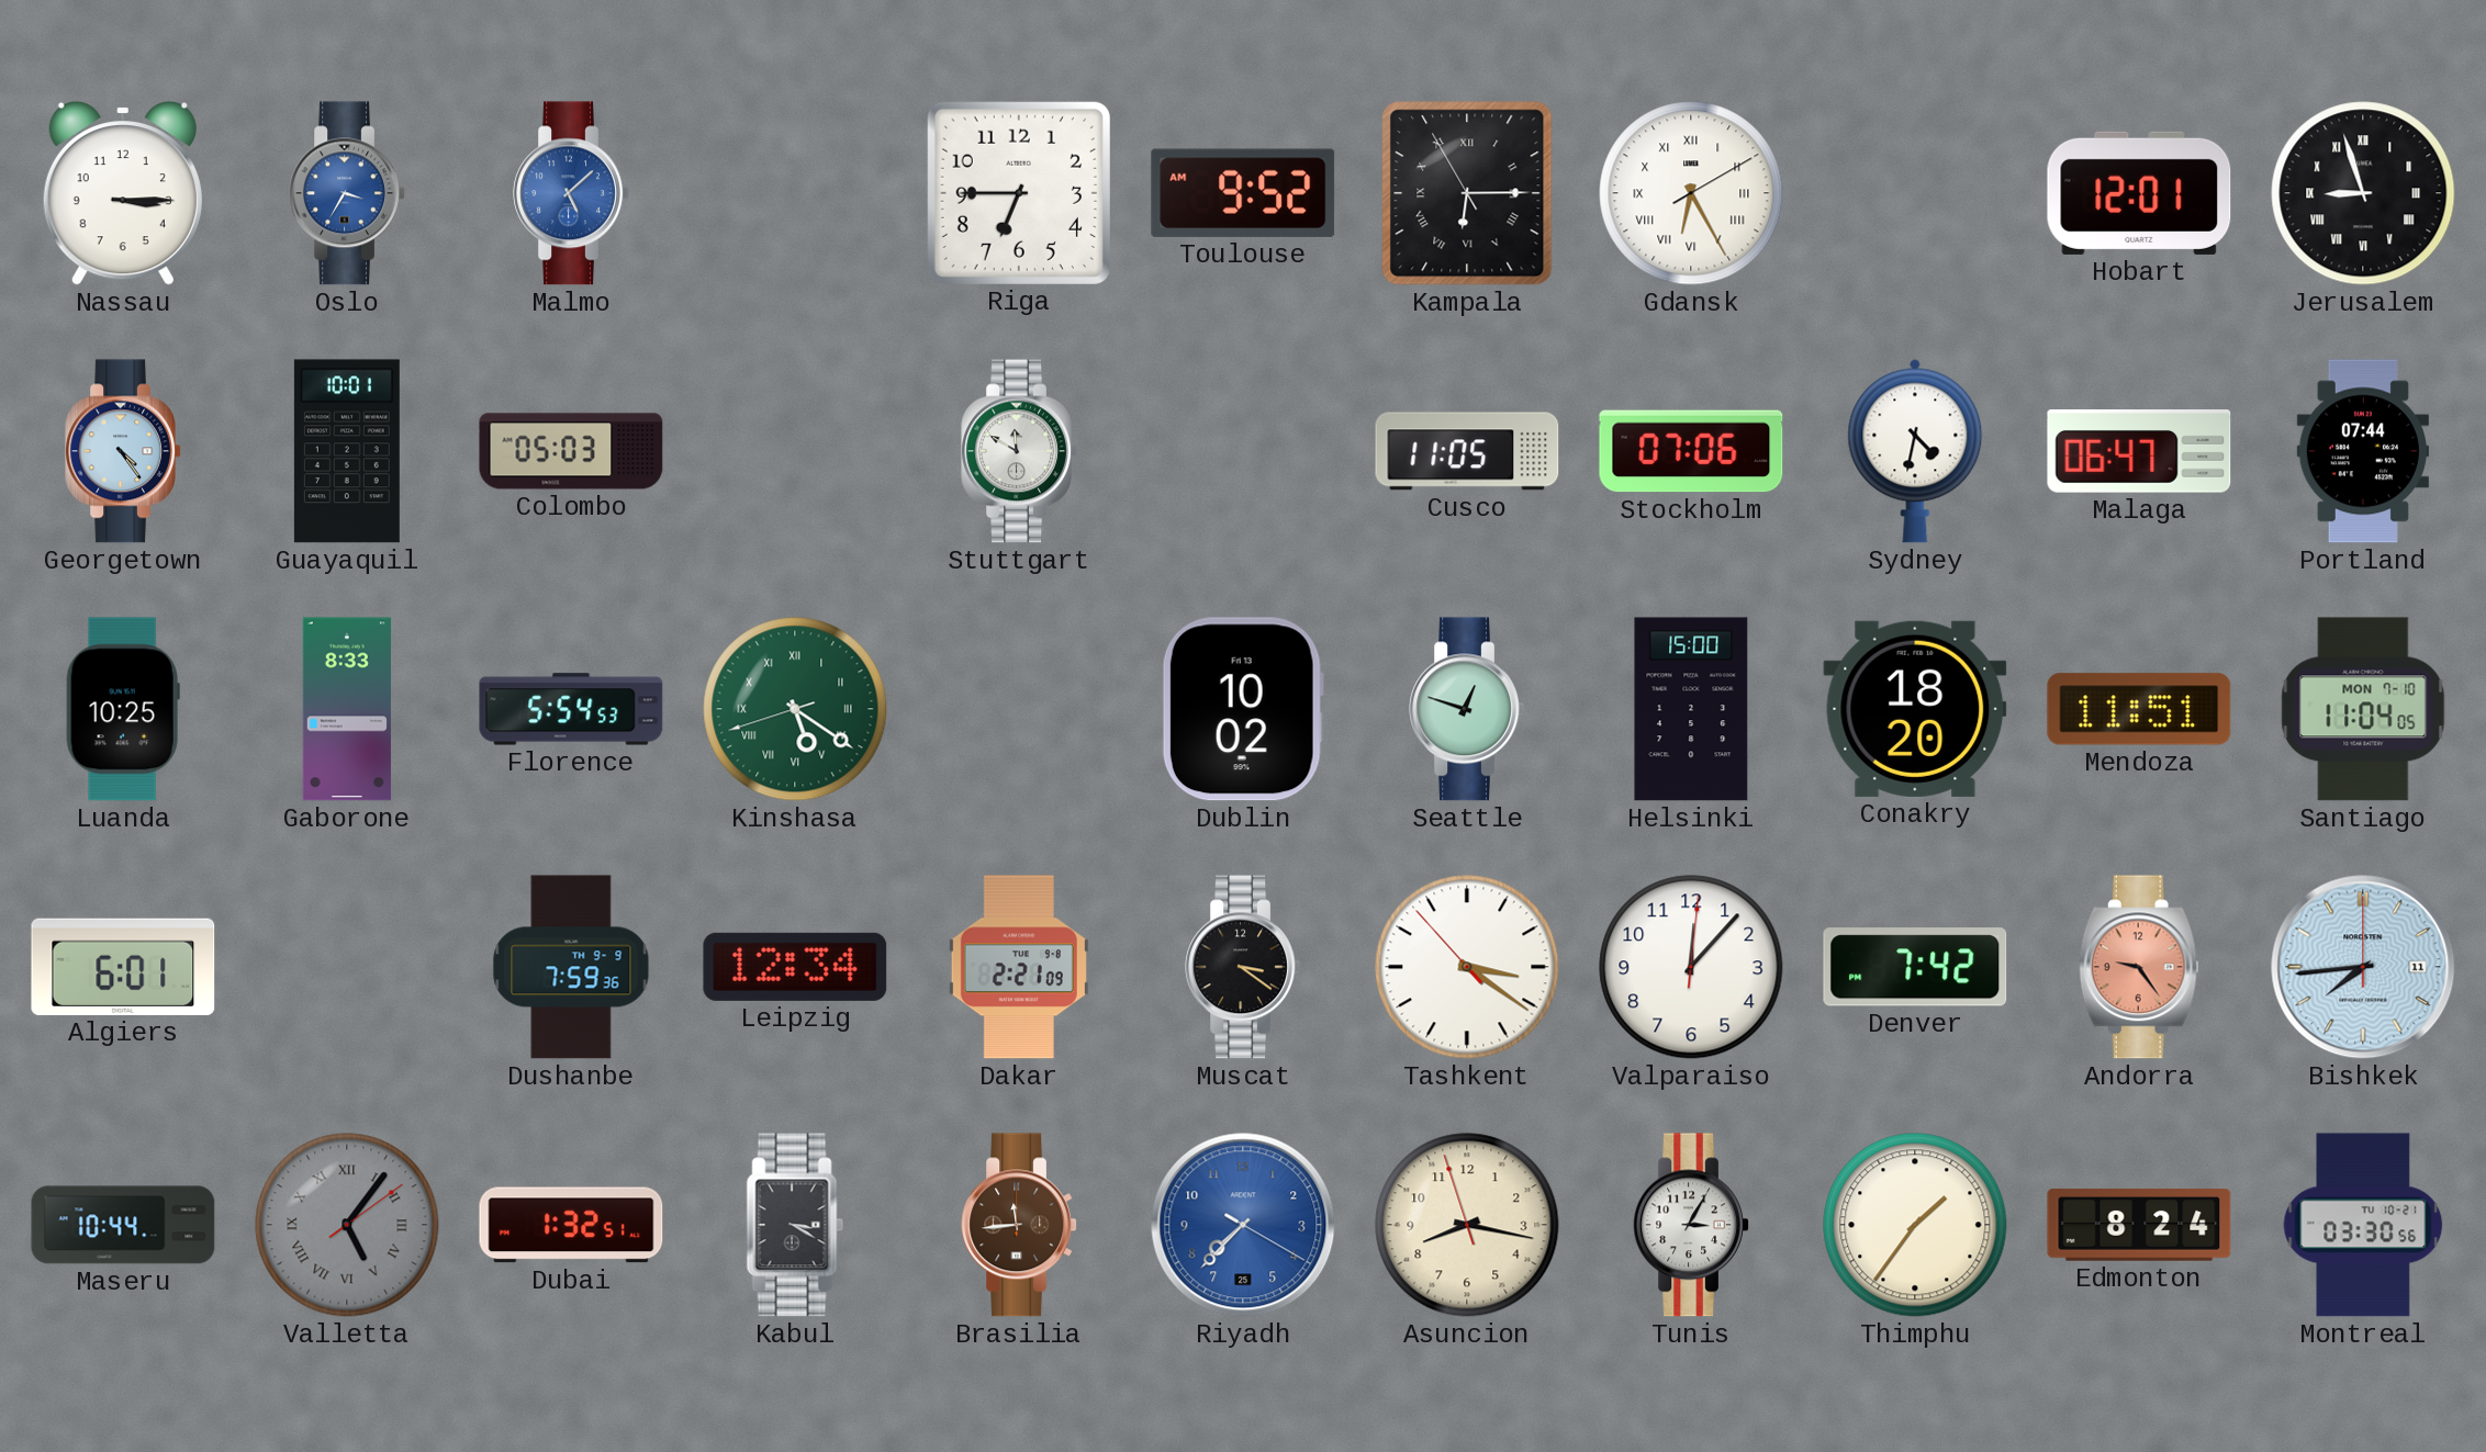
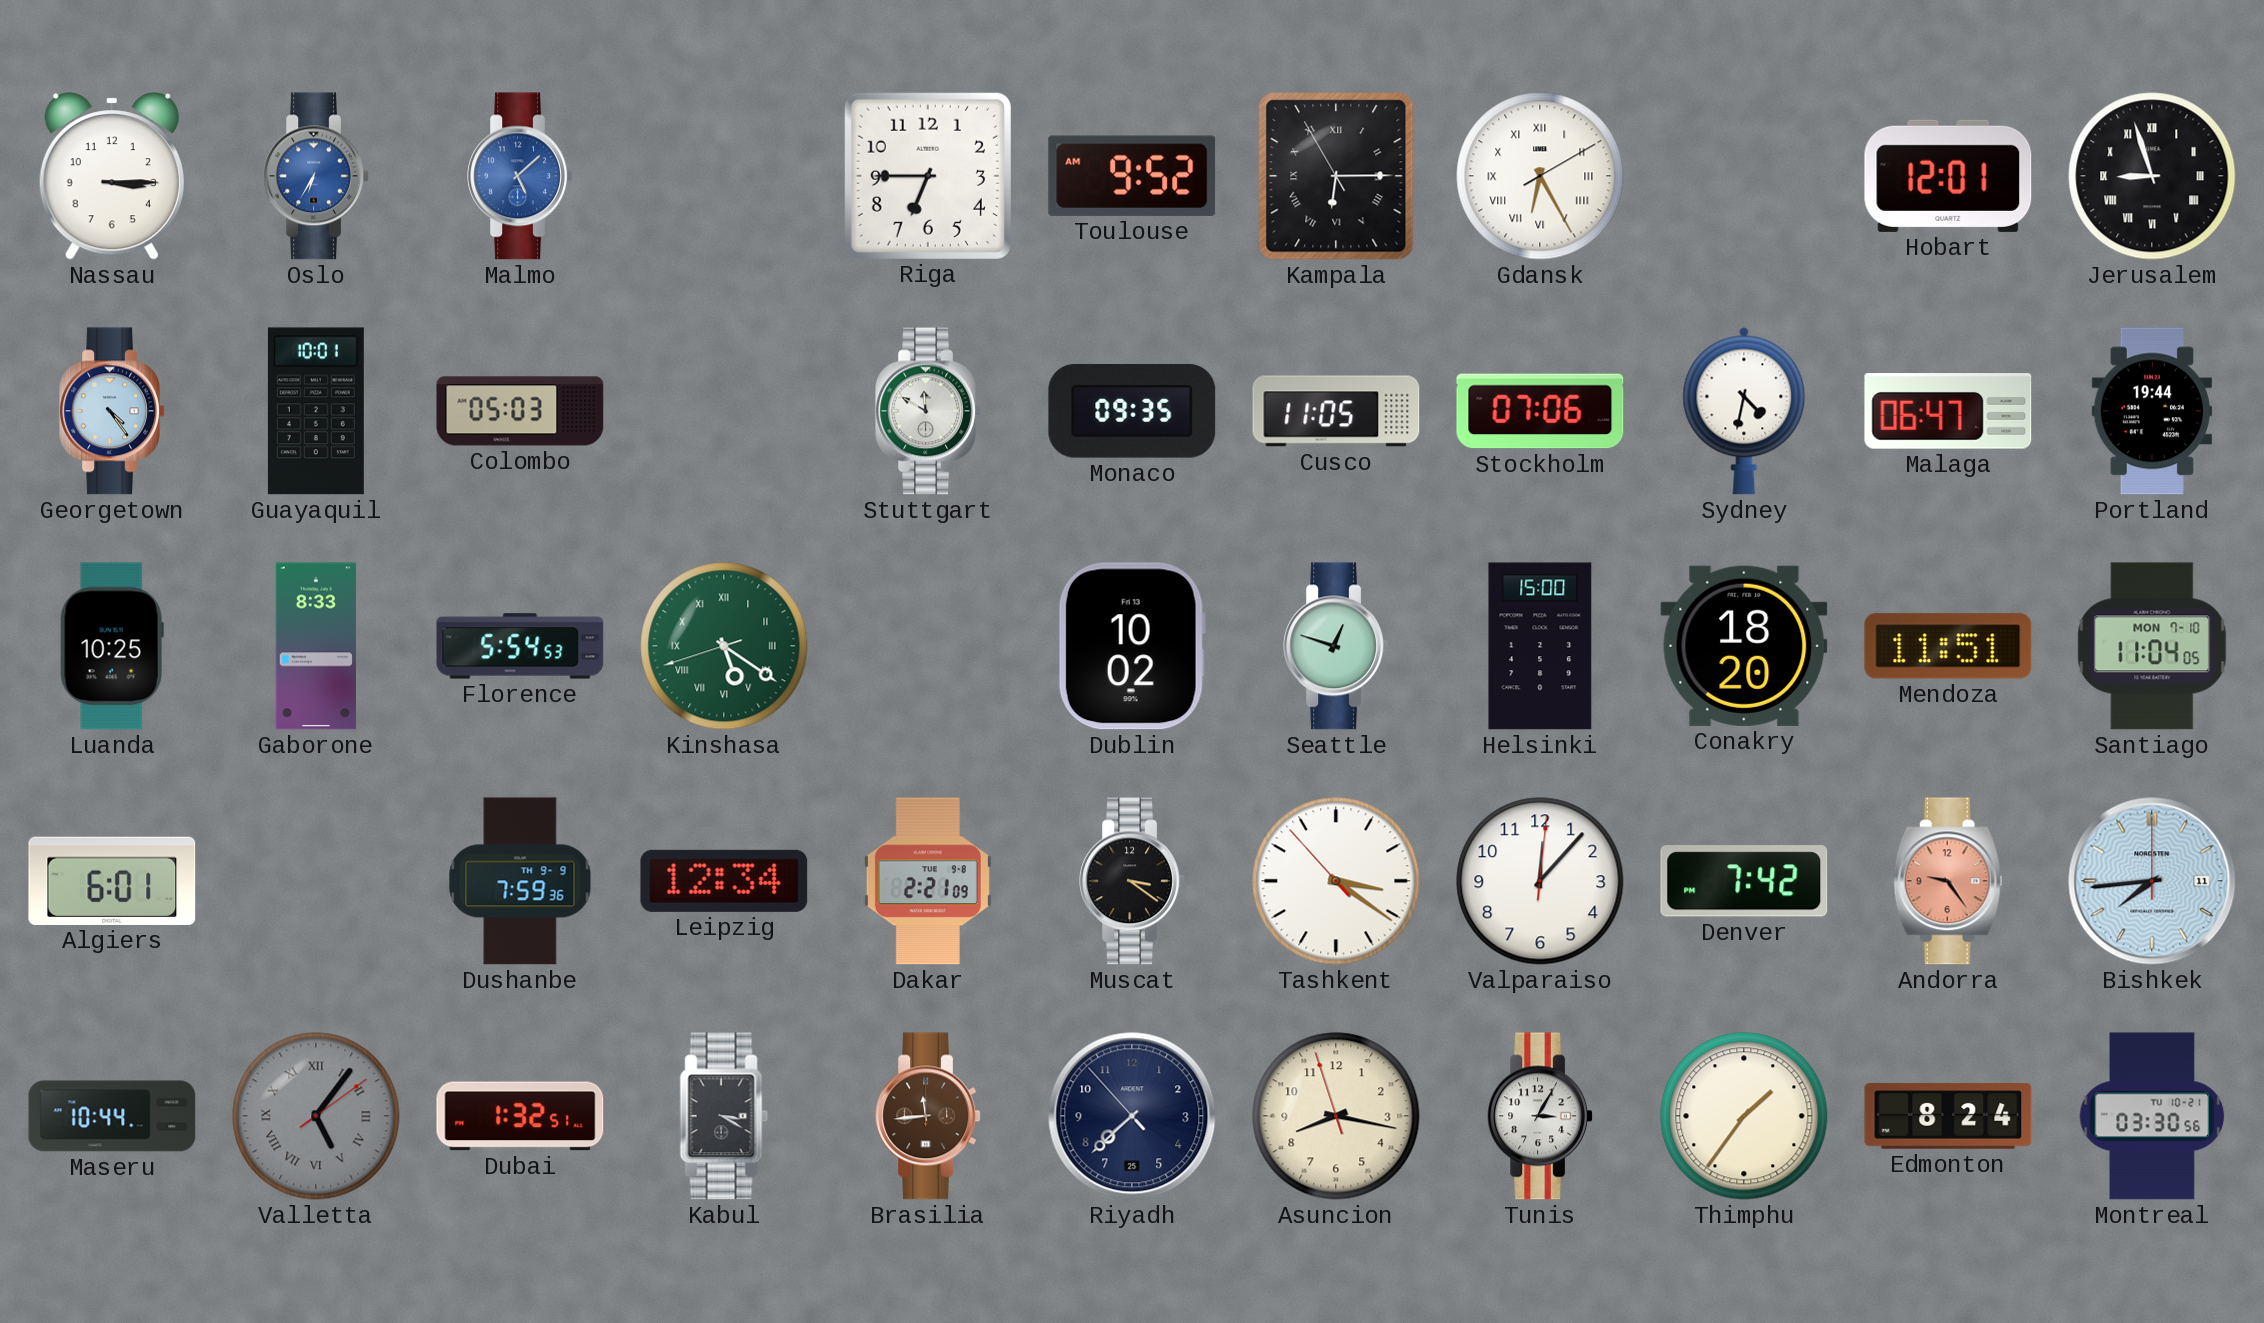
Oslo: 3:35 -> 6:35
Monaco: none -> 09:35
Portland: 07:44 -> 19:44
Riyadh: 7:37:20 -> 7:37:53
Riyadh dial: blue -> navy
